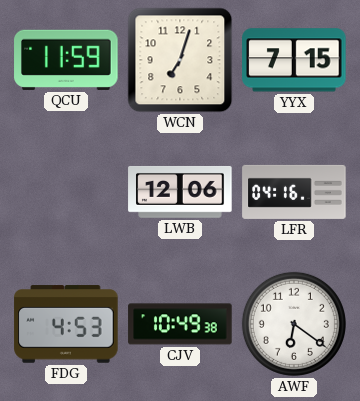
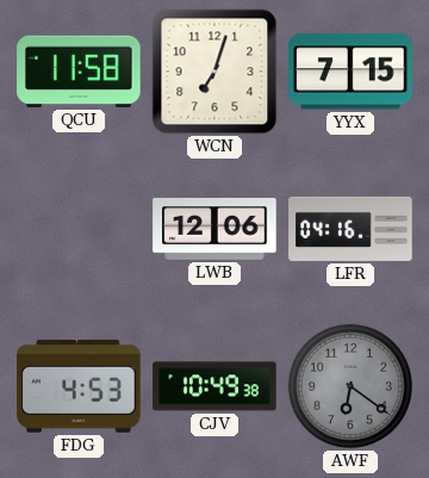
QCU: 11:59 -> 11:58
AWF dial: white -> grey
